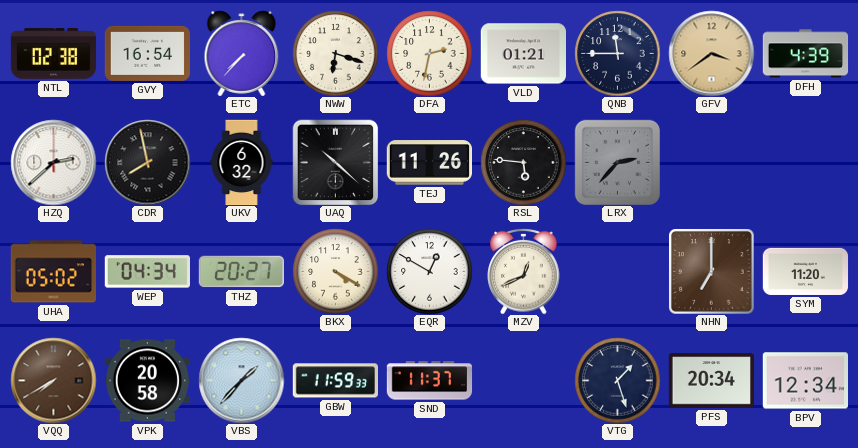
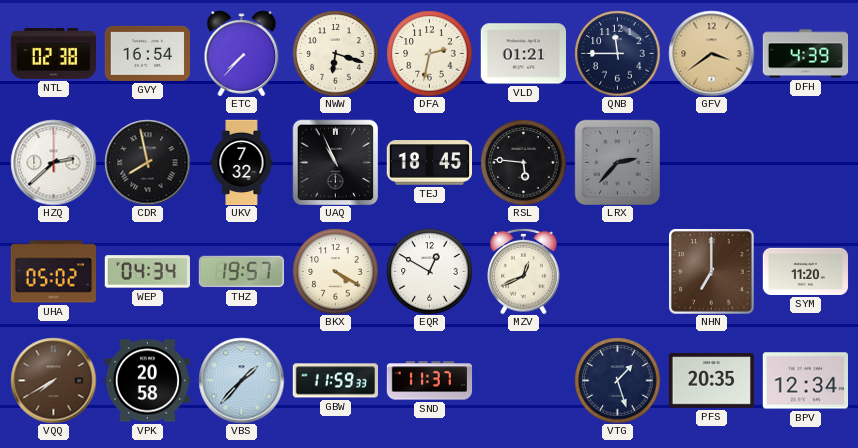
UKV: 6:32 -> 7:32
UAQ: 10:22 -> 10:56
TEJ: 11:26 -> 18:45
THZ: 20:27 -> 19:57
PFS: 20:34 -> 20:35
